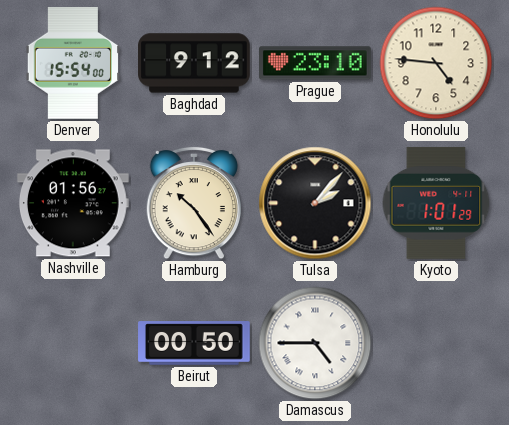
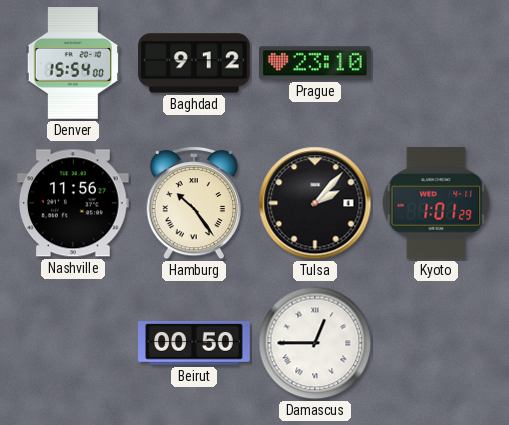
Honolulu: 4:46 -> none
Nashville: 01:56 -> 11:56
Damascus: 4:45 -> 12:45
